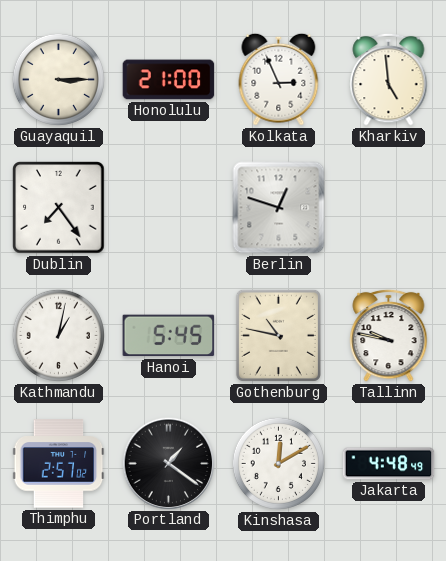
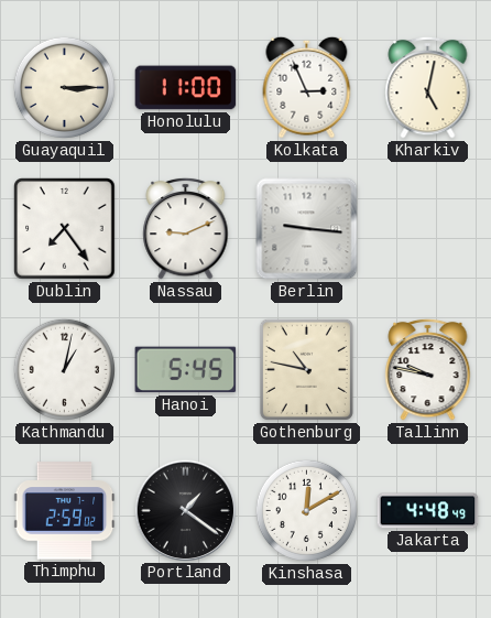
Honolulu: 21:00 -> 11:00
Kharkiv: 4:59 -> 5:02
Nassau: none -> 9:11
Berlin: 12:48 -> 9:16
Thimphu: 2:57 -> 2:59
